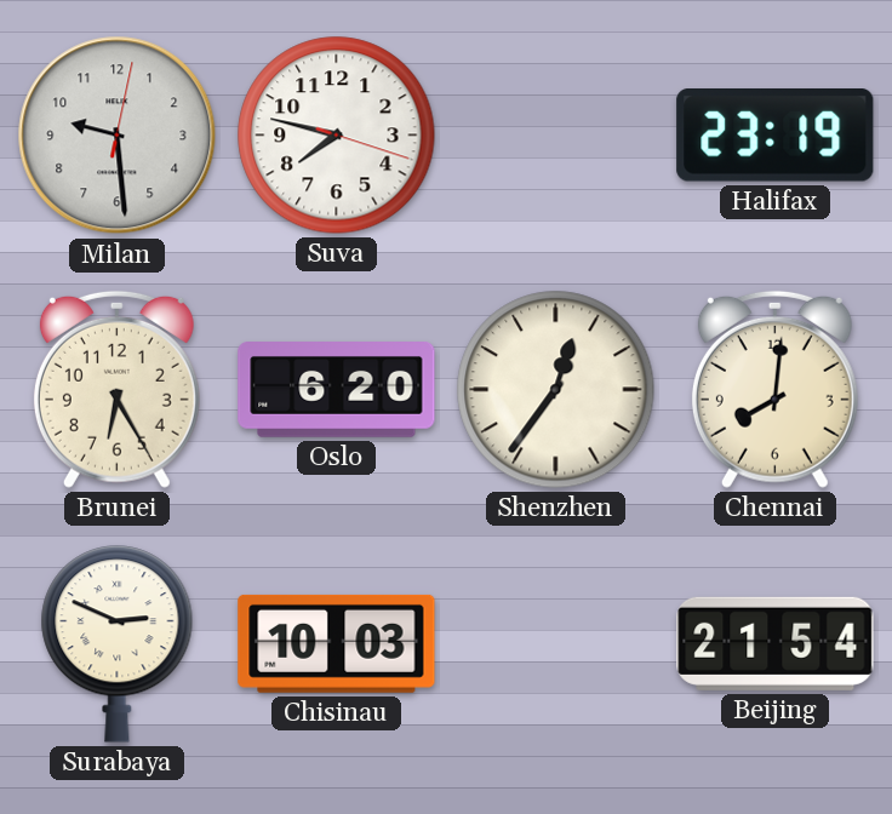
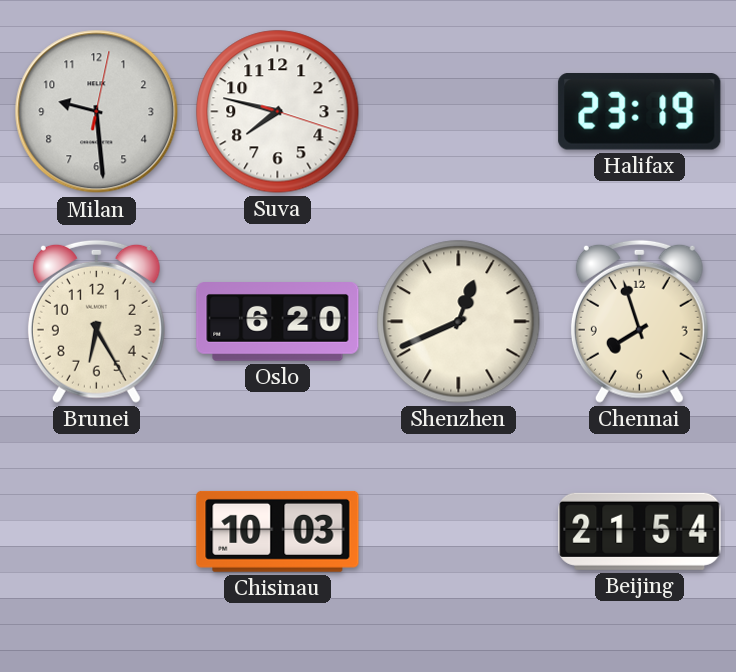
Shenzhen: 12:36 -> 12:41
Chennai: 8:01 -> 7:57
Surabaya: 2:49 -> none
